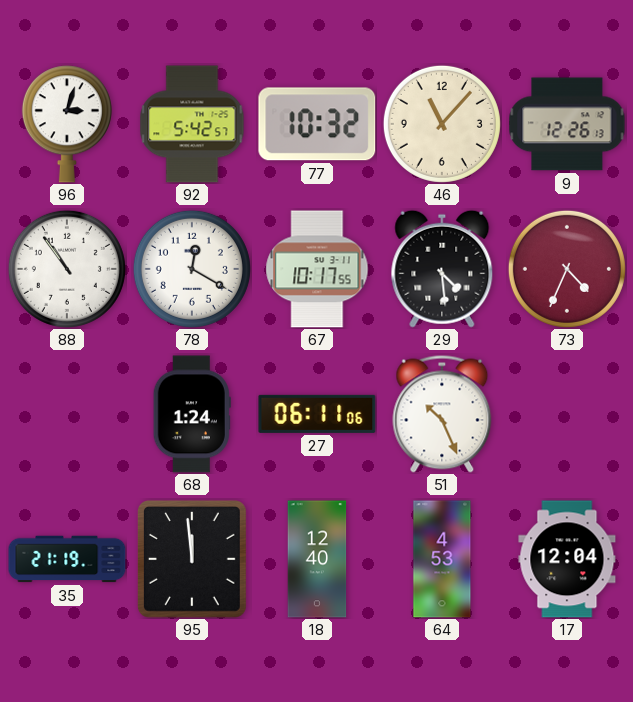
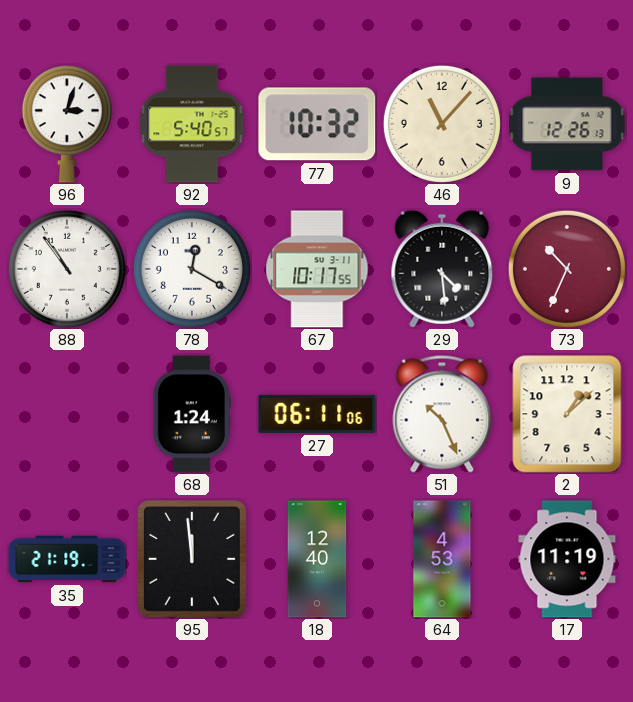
92: 5:42 -> 5:40
73: 4:34 -> 10:34
2: none -> 1:08
17: 12:04 -> 11:19
